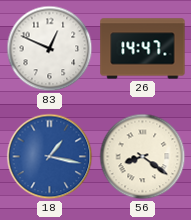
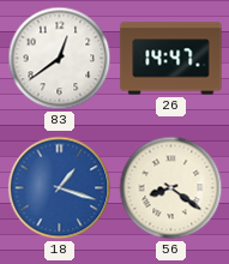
83: 12:49 -> 12:39
18: 1:17 -> 1:18
